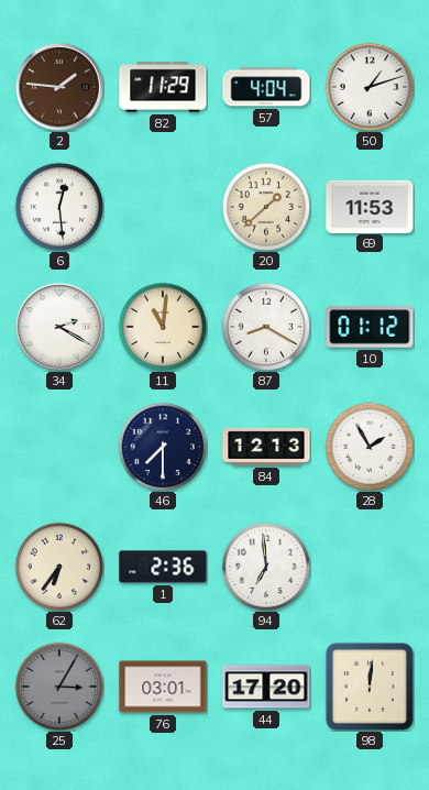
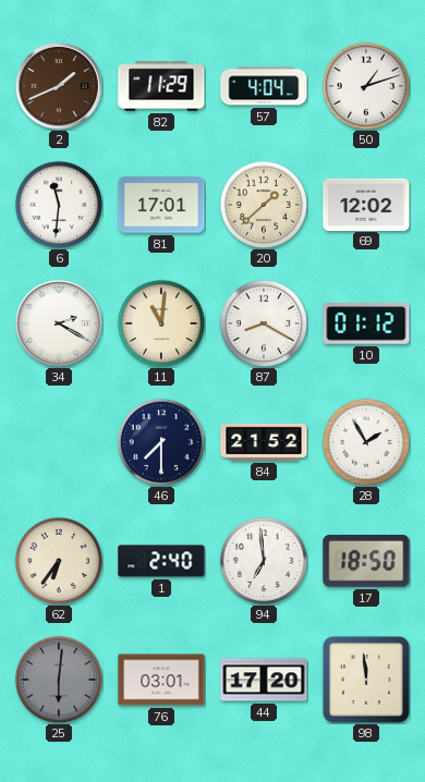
2: 1:46 -> 1:41
6: 12:29 -> 11:31
81: none -> 17:01
69: 11:53 -> 12:02
84: 12:13 -> 21:52
1: 2:36 -> 2:40
17: none -> 18:50
25: 3:05 -> 6:01
98: 12:01 -> 11:59
